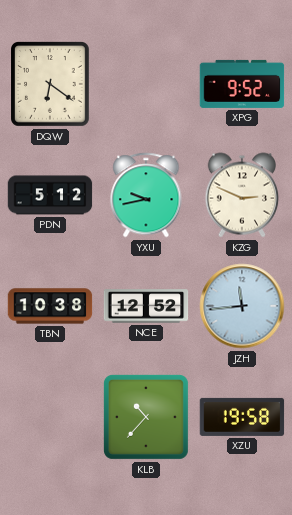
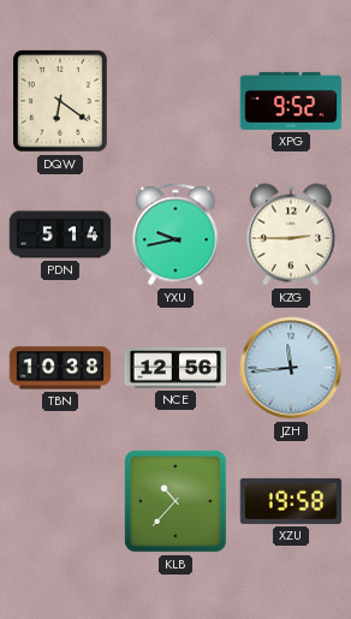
PDN: 5:12 -> 5:14
KZG: 2:49 -> 2:45
NCE: 12:52 -> 12:56
